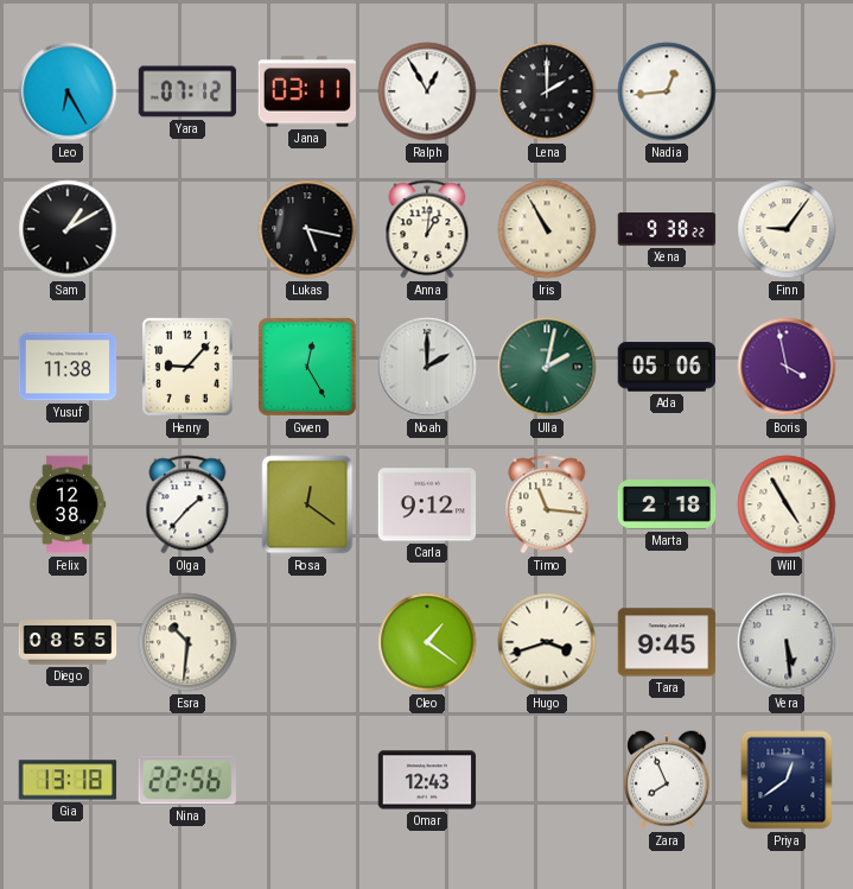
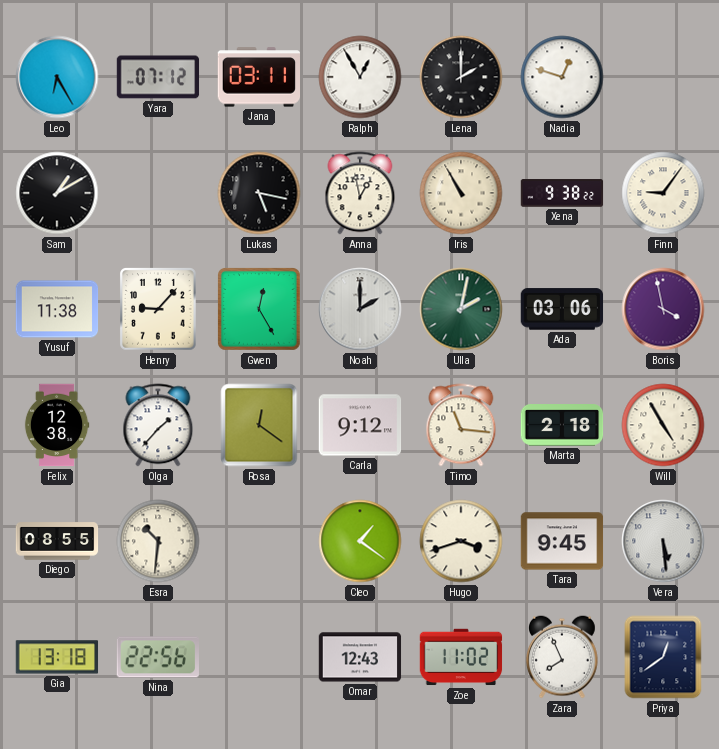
Nadia: 12:44 -> 12:48
Anna: 1:01 -> 12:58
Ada: 05:06 -> 03:06
Zoe: none -> 11:02
